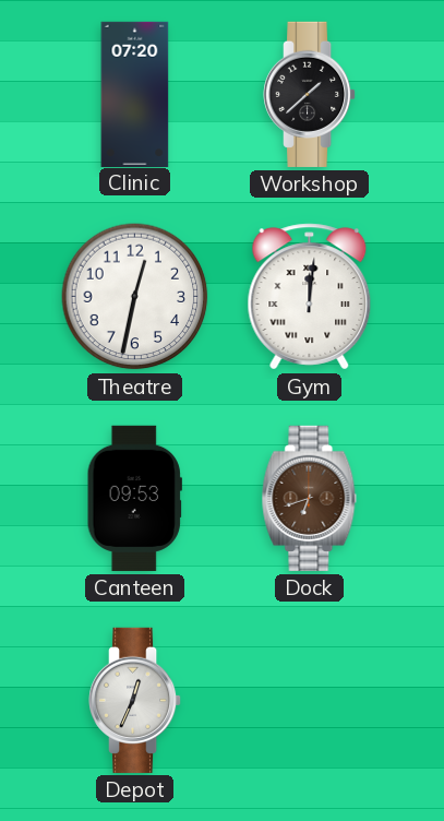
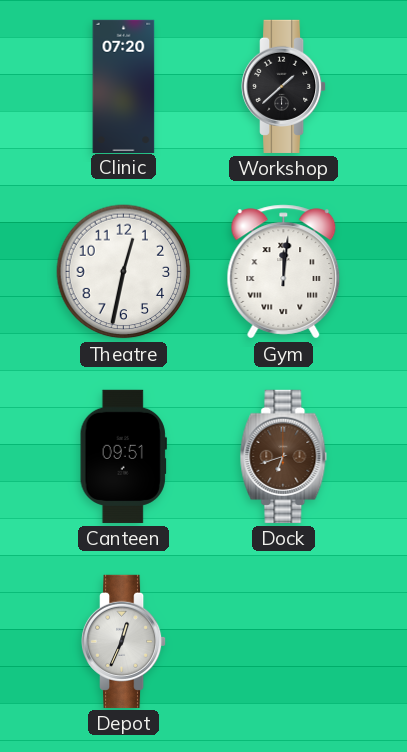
Canteen: 09:53 -> 09:51
